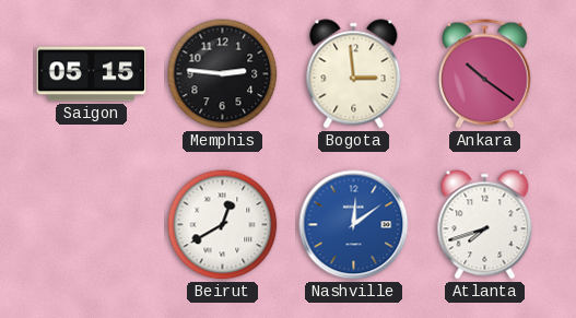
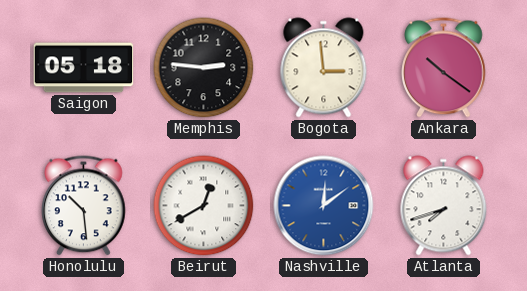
Saigon: 05:15 -> 05:18
Honolulu: none -> 10:29
